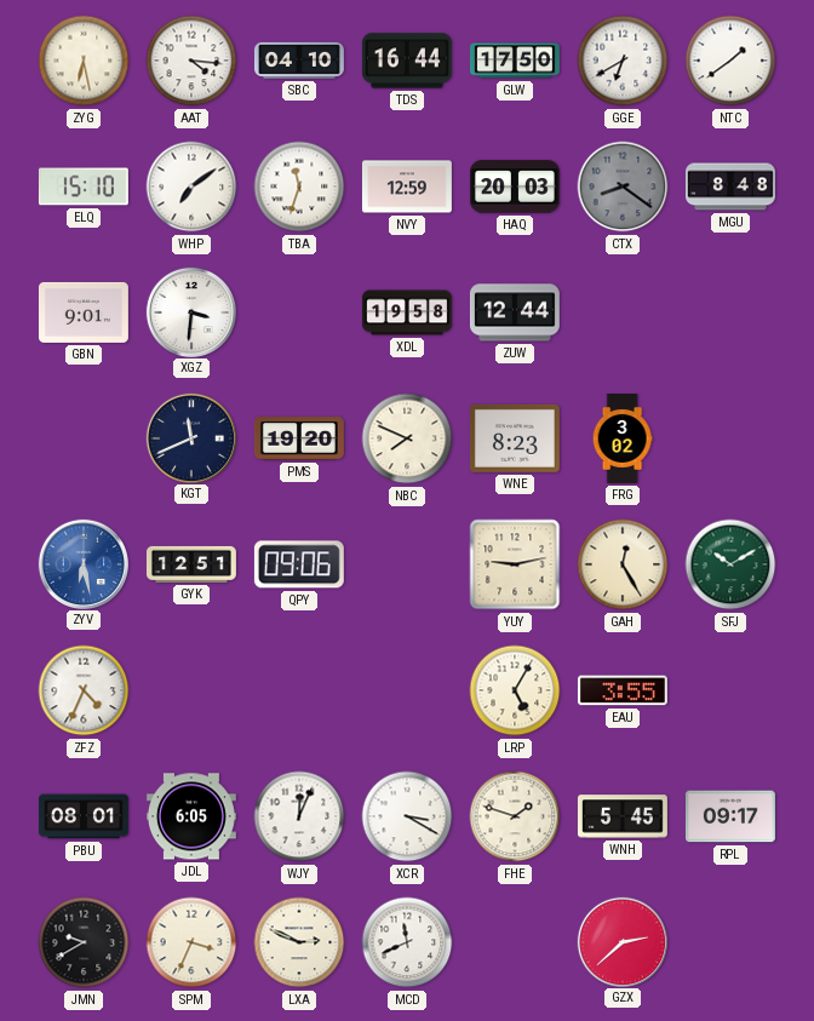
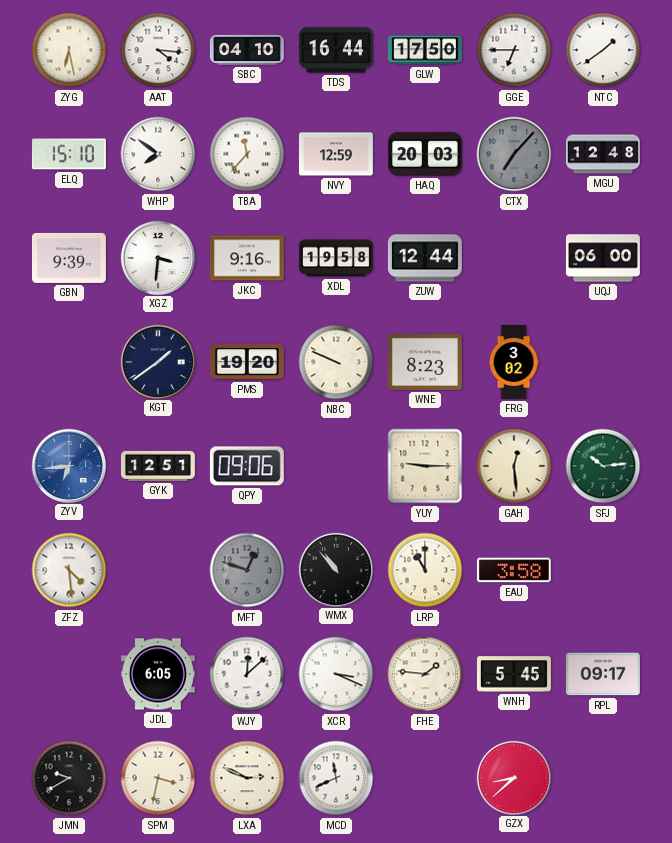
GGE: 6:40 -> 6:45
WHP: 7:09 -> 7:51
TBA: 11:33 -> 11:37
CTX: 8:21 -> 7:07
MGU: 8:48 -> 12:48
GBN: 9:01 -> 9:39
JKC: none -> 9:16
UQJ: none -> 06:00
KGT: 11:41 -> 1:39
NBC: 7:49 -> 9:49
ZYV: 6:28 -> 6:44
YUY: 9:13 -> 9:15
GAH: 12:25 -> 12:29
SFJ: 10:10 -> 10:14
ZFZ: 4:34 -> 4:29
MFT: none -> 12:48
WMX: none -> 10:53
LRP: 5:05 -> 11:00
EAU: 3:55 -> 3:58
PBU: 08:01 -> none
WJY: 12:04 -> 12:08
XCR: 3:20 -> 3:19
FHE: 1:48 -> 1:46
SPM: 3:34 -> 3:32
GZX: 2:38 -> 8:38
